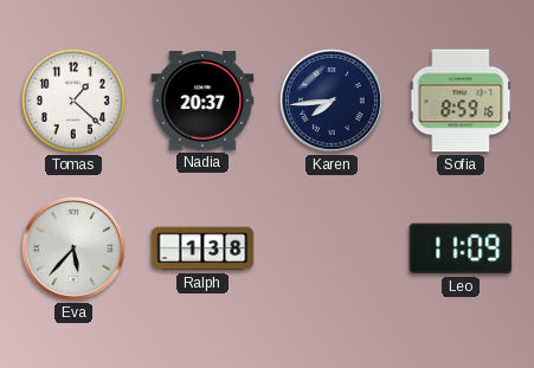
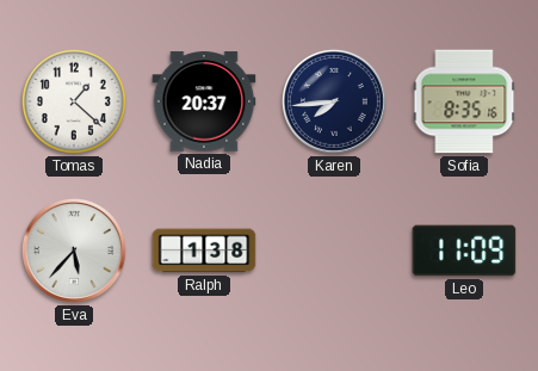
Sofia: 8:59 -> 8:35
